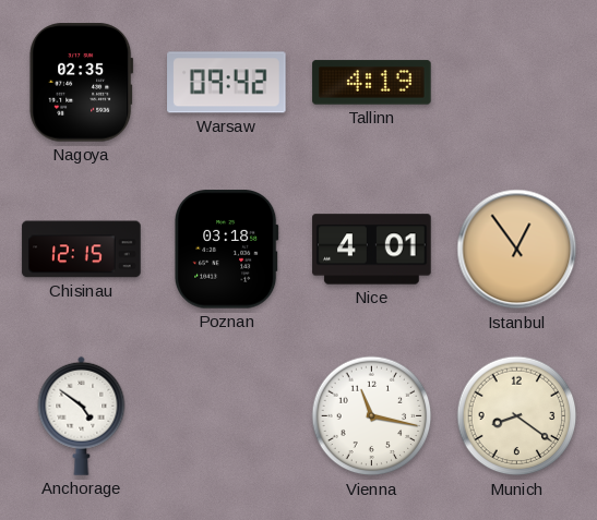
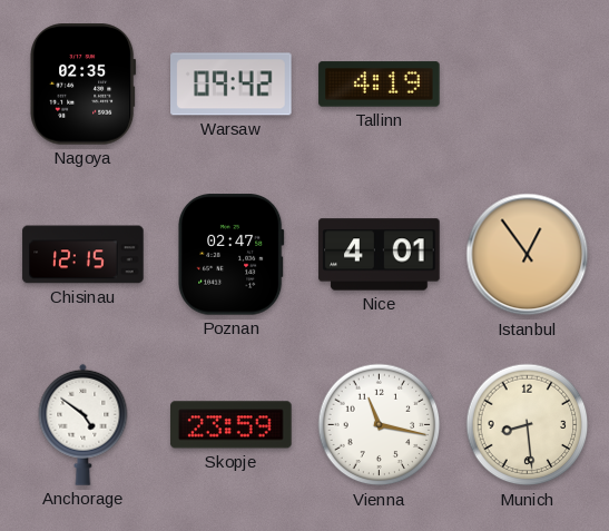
Poznan: 03:18 -> 02:47
Skopje: none -> 23:59
Munich: 8:21 -> 8:29
